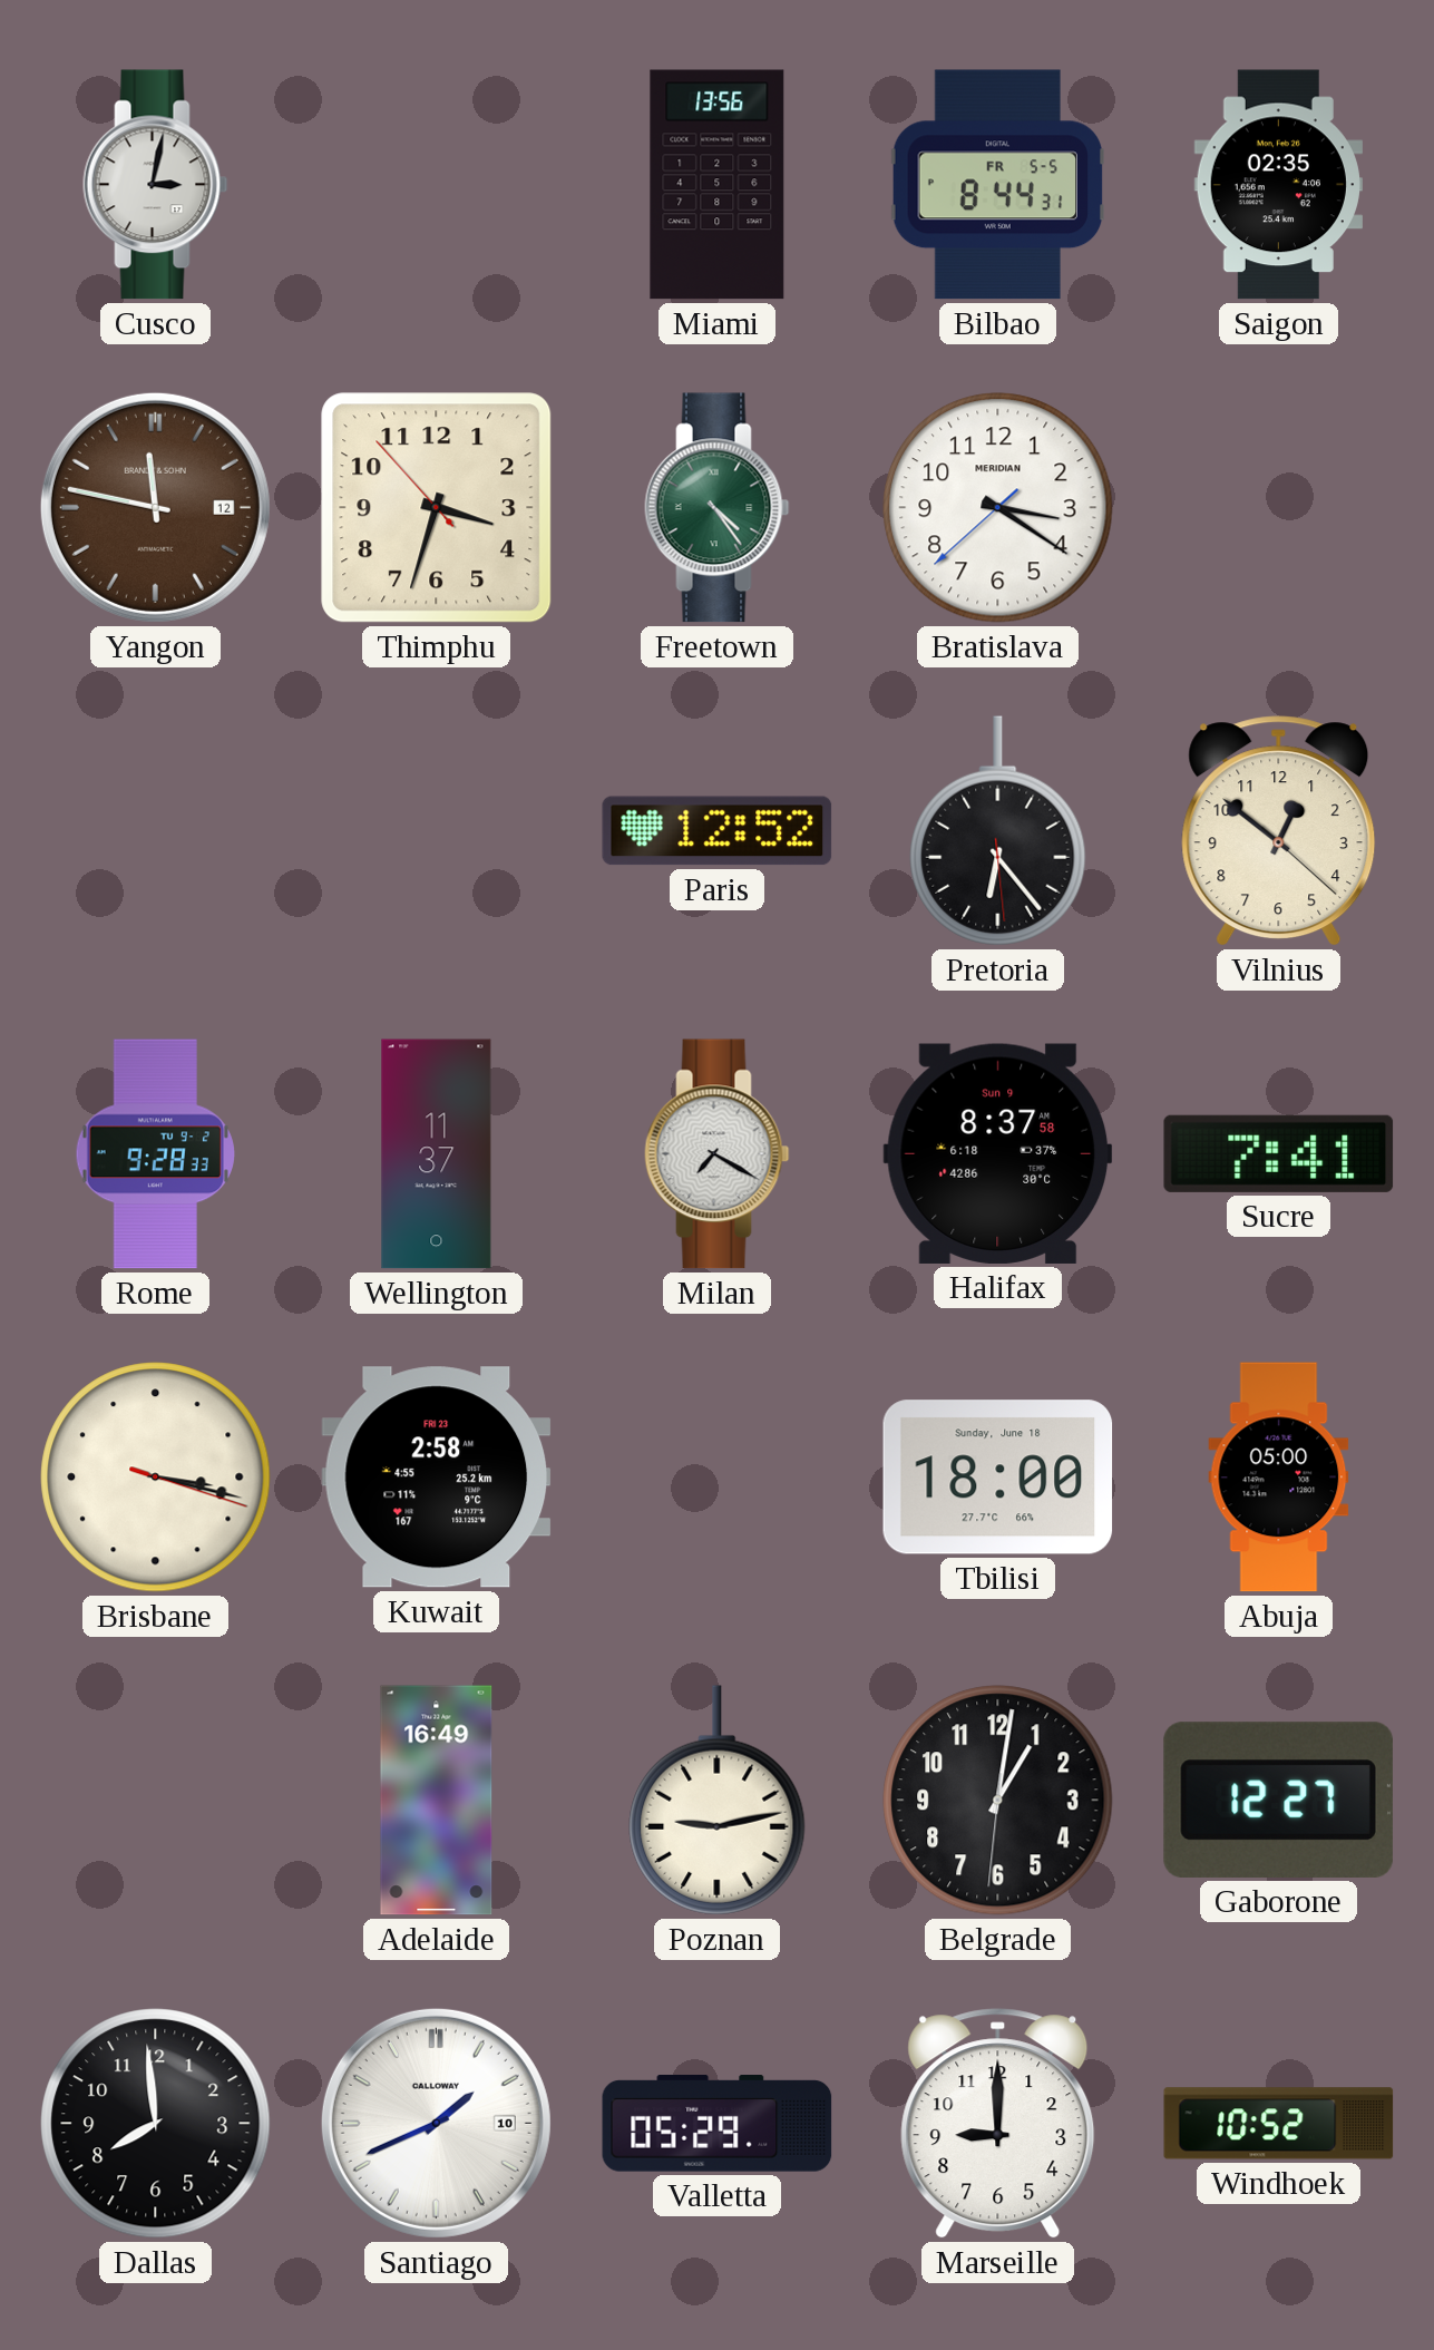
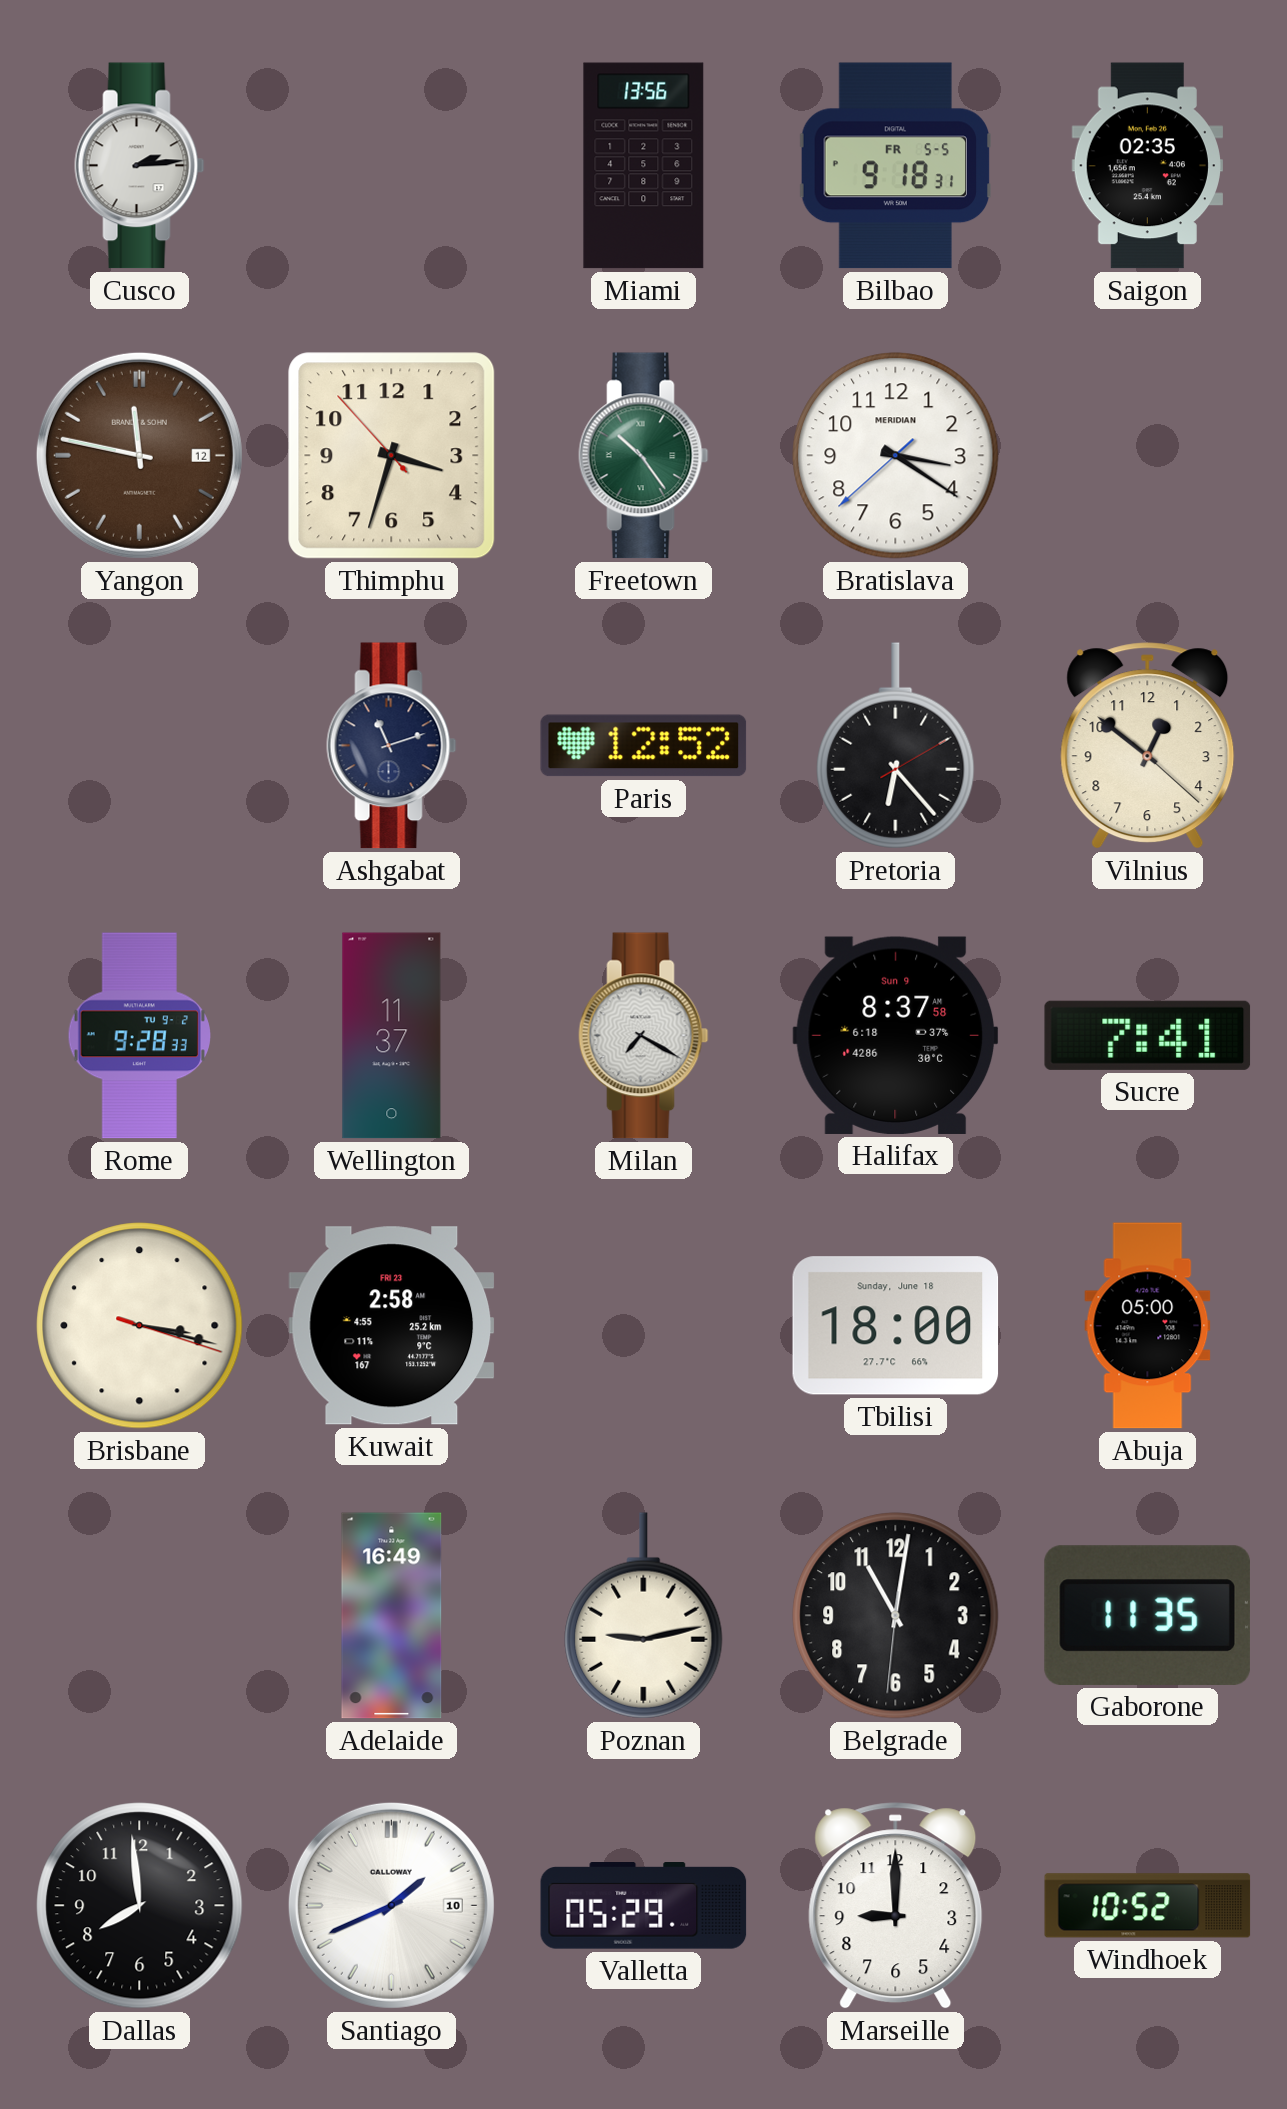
Cusco: 3:02 -> 2:14
Bilbao: 8:44 -> 9:18
Freetown: 4:24 -> 10:24
Ashgabat: none -> 11:12
Pretoria: 6:23:29 -> 6:23:10
Belgrade: 1:01 -> 11:01
Gaborone: 12:27 -> 11:35
